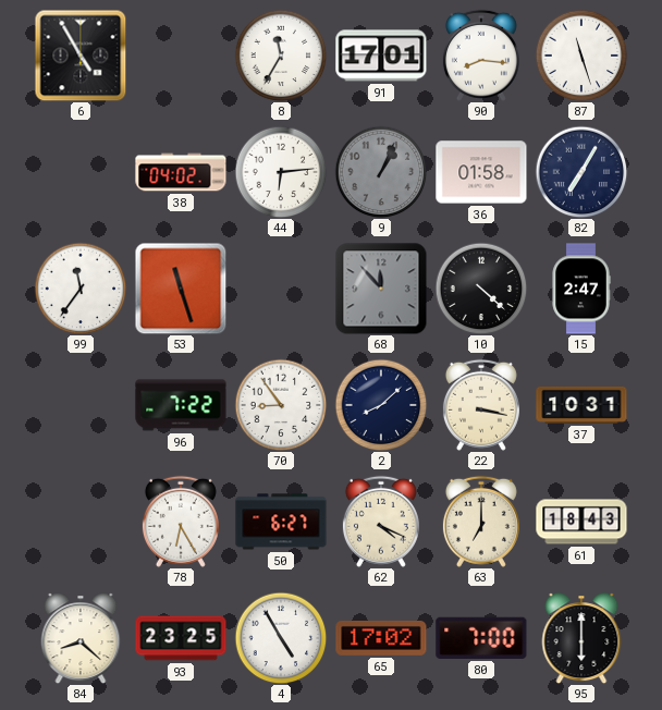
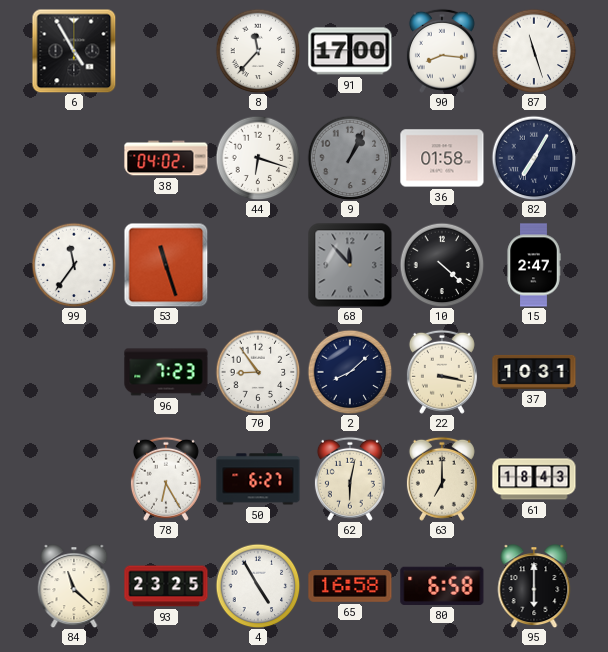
8: 11:35 -> 11:37
91: 17:01 -> 17:00
44: 6:14 -> 6:18
96: 7:22 -> 7:23
62: 4:19 -> 6:02
84: 8:22 -> 11:22
65: 17:02 -> 16:58
80: 7:00 -> 6:58
